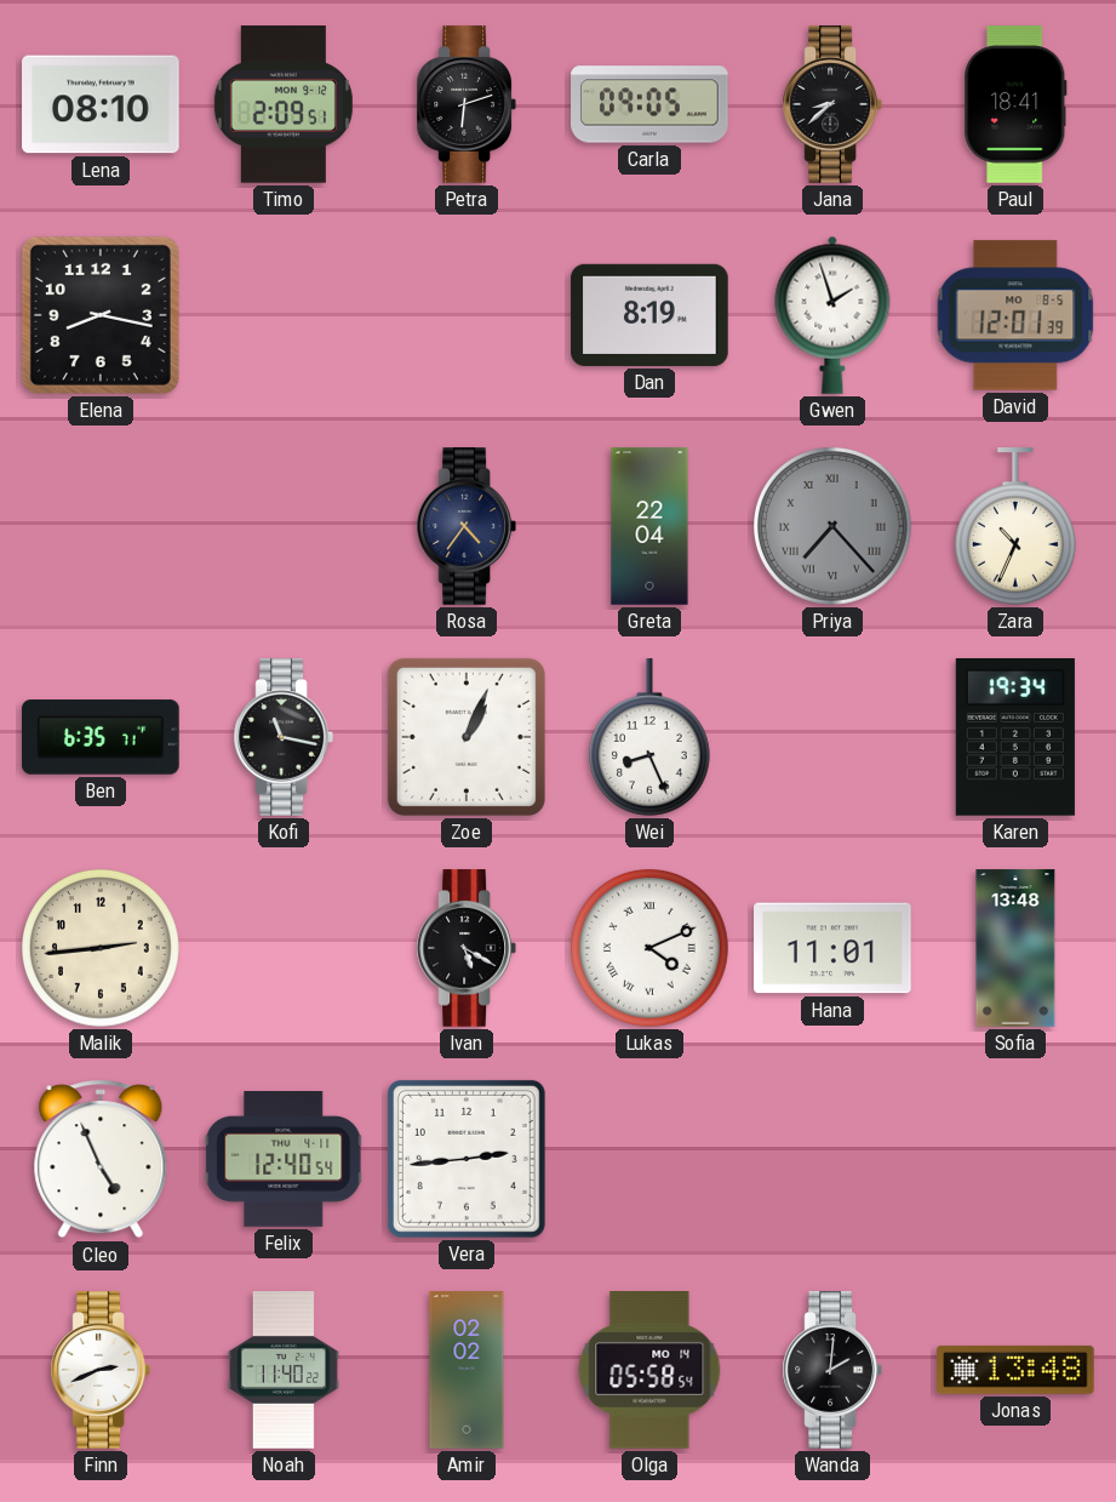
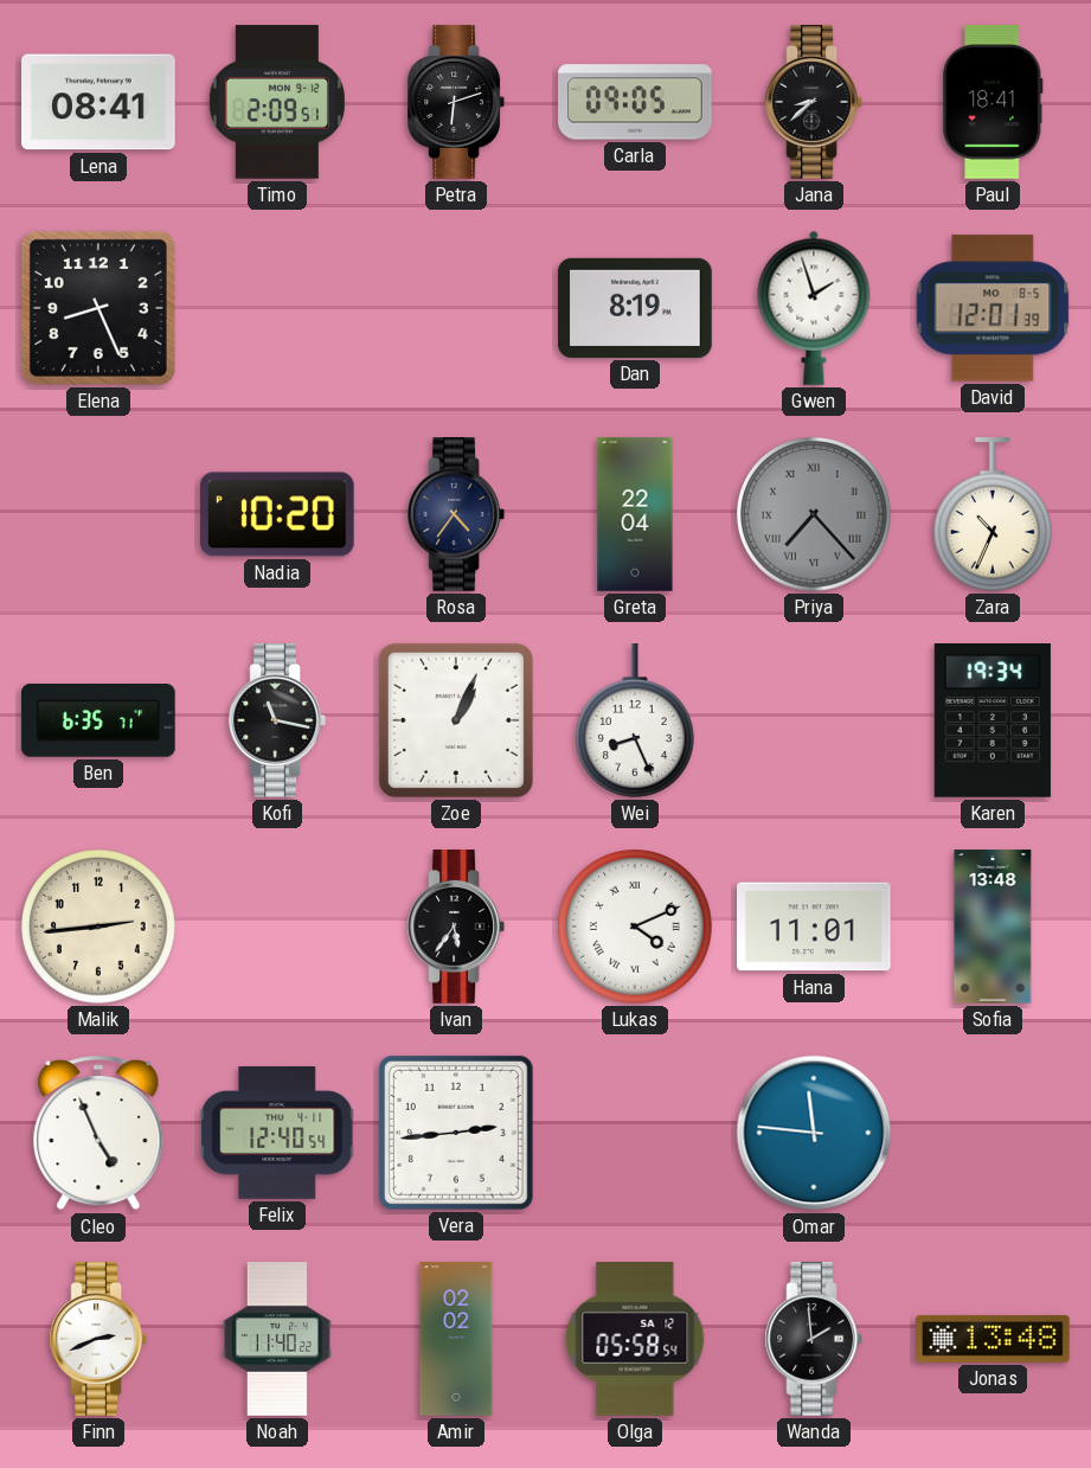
Lena: 08:10 -> 08:41
Elena: 8:17 -> 8:26
Nadia: none -> 10:20
Ivan: 5:20 -> 5:36
Omar: none -> 11:46
Olga date: MO 14 -> SA 12
Wanda: 2:01 -> 1:59
